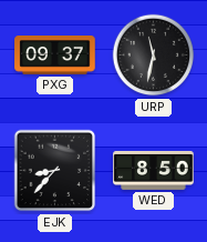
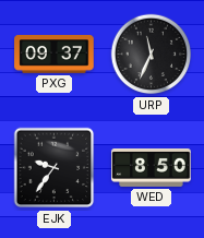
URP: 11:32 -> 11:34
EJK: 8:37 -> 9:36
